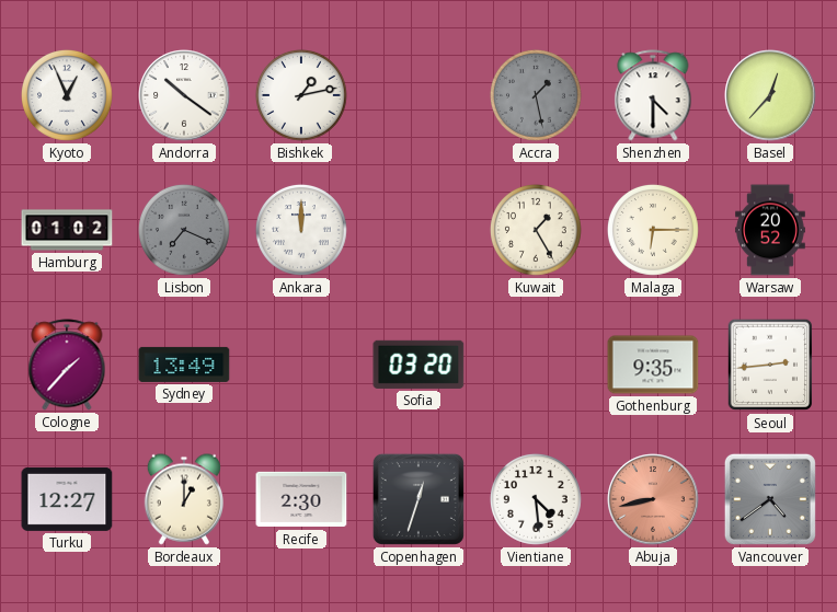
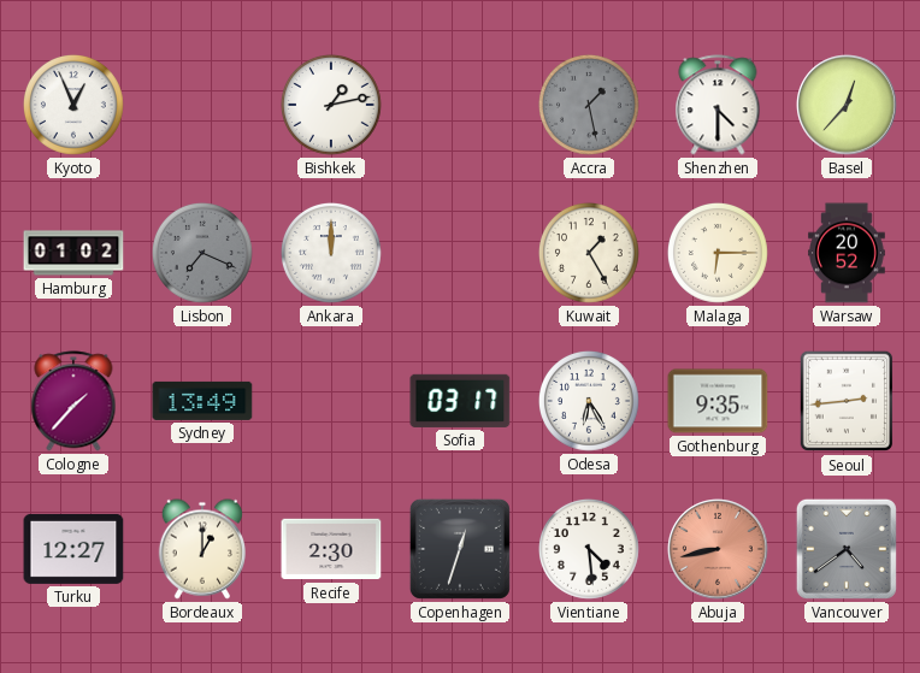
Andorra: 10:21 -> none
Sofia: 03:20 -> 03:17
Odesa: none -> 6:25
